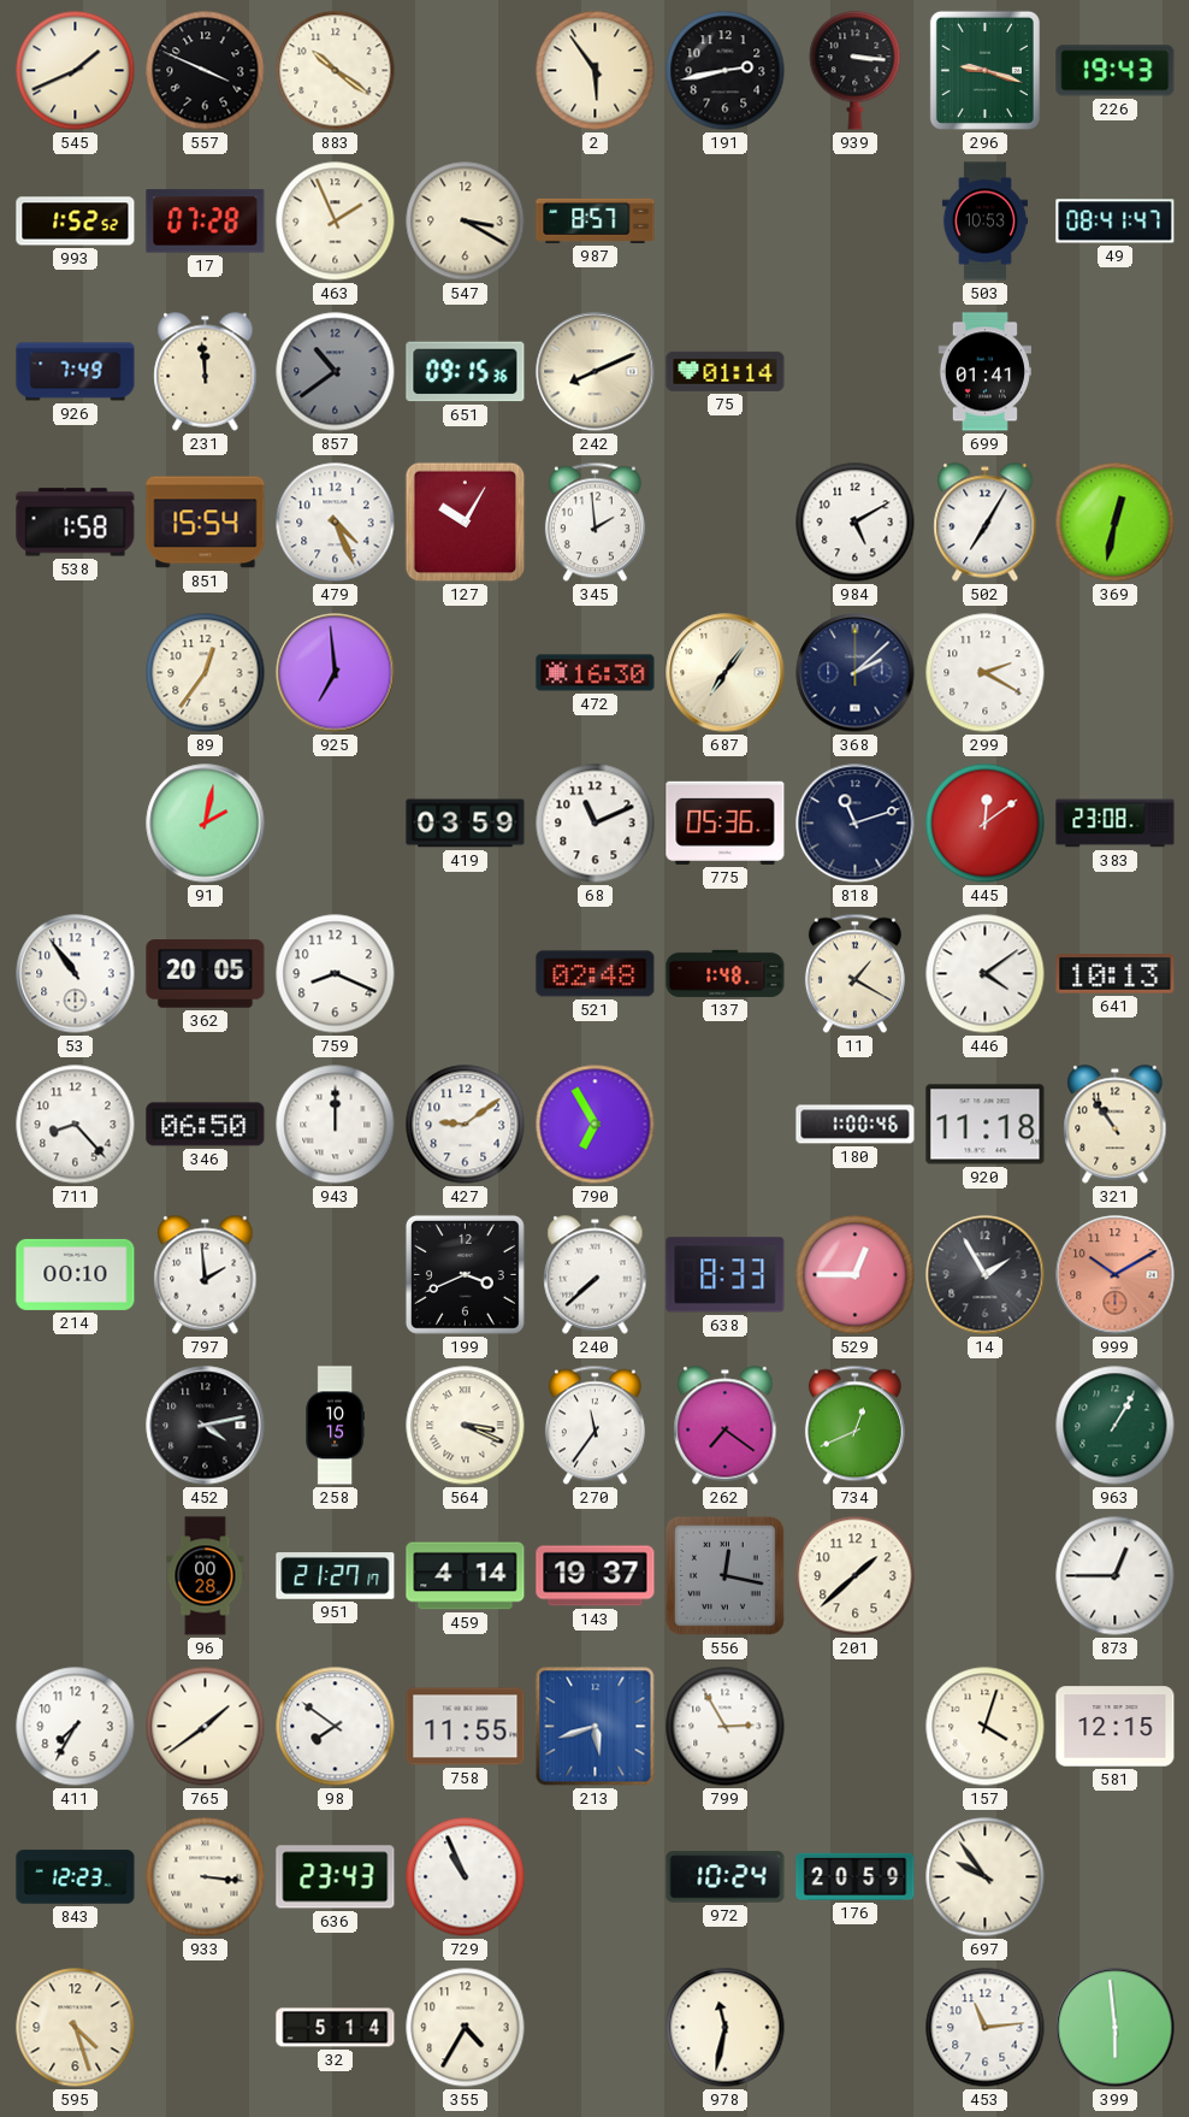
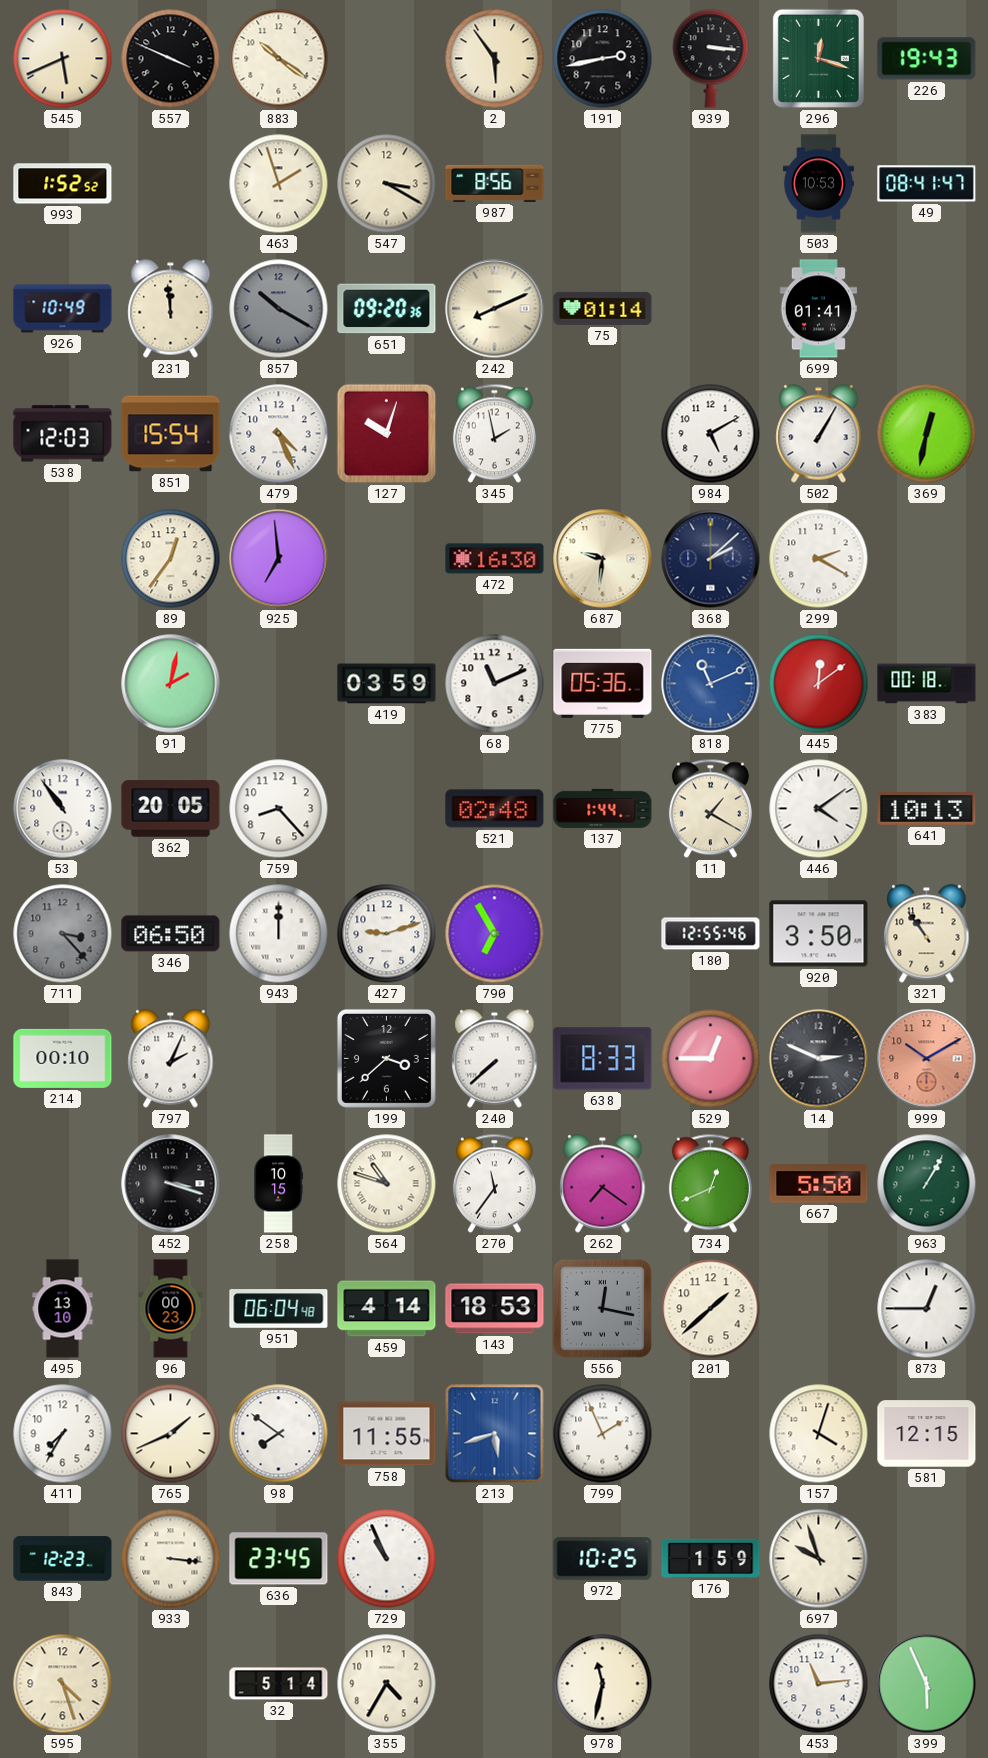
545: 1:41 -> 5:41
296: 9:18 -> 12:18
17: 07:28 -> none
463: 1:56 -> 1:57
987: 8:57 -> 8:56
926: 7:49 -> 10:49
857: 10:39 -> 10:20
651: 09:15 -> 09:20
538: 1:58 -> 12:03
127: 10:05 -> 10:03
345: 1:59 -> 1:58
502: 7:05 -> 1:05
687: 7:06 -> 9:31
818: 11:12 -> 11:11
818 dial: navy -> blue
383: 23:08 -> 00:18
759: 8:19 -> 8:23
137: 1:48 -> 1:44
711: 8:23 -> 3:23
711 dial: white -> grey
427: 9:09 -> 9:12
180: 1:00 -> 12:55
920: 11:18 -> 3:50
797: 1:59 -> 2:04
199: 3:41 -> 3:38
14: 1:55 -> 2:49
452: 4:13 -> 3:18
564: 3:19 -> 10:48
667: none -> 5:50
495: none -> 13:10
96: 00:28 -> 00:23
951: 21:27 -> 06:04
143: 19:37 -> 18:53
765: 1:39 -> 1:41
799: 2:55 -> 1:56
636: 23:43 -> 23:45
972: 10:24 -> 10:25
176: 20:59 -> 1:59
697: 9:54 -> 9:57
399: 5:59 -> 5:56
